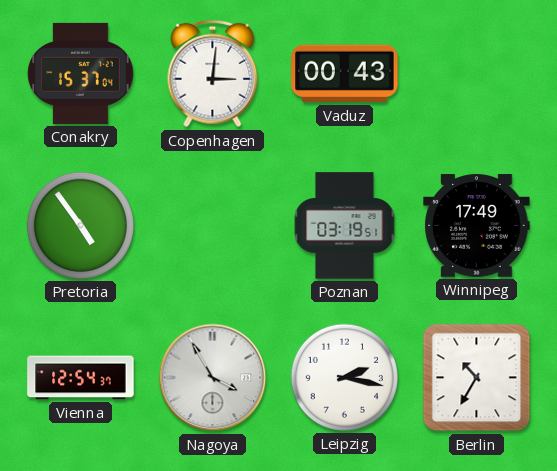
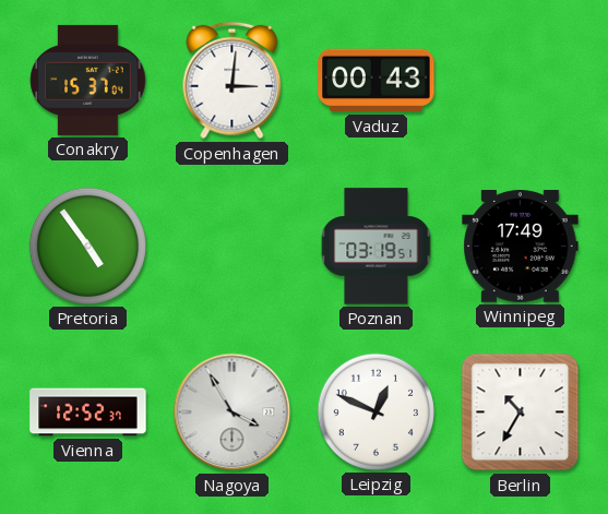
Vienna: 12:54 -> 12:52
Leipzig: 2:17 -> 12:49
